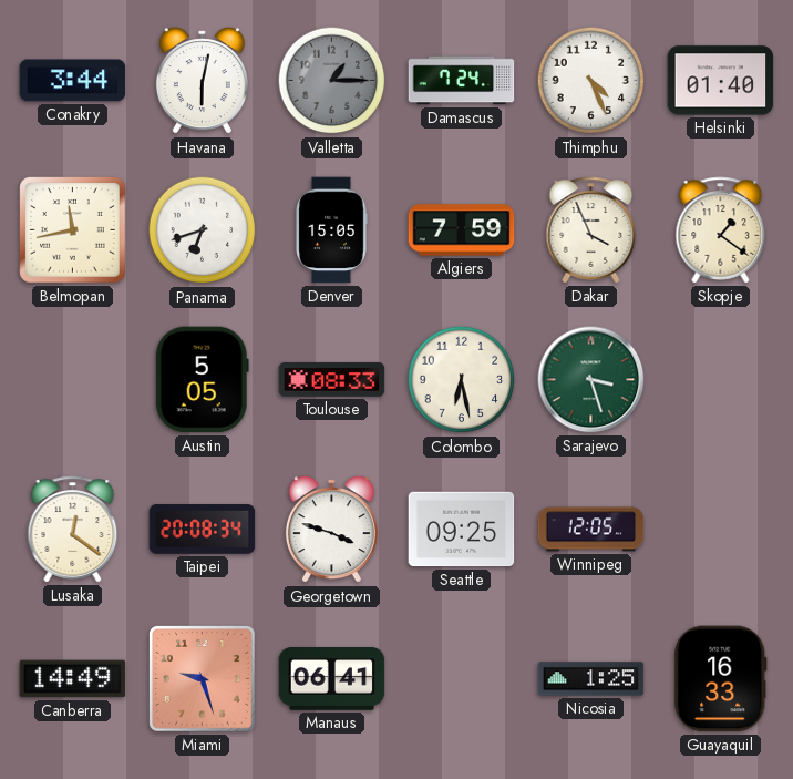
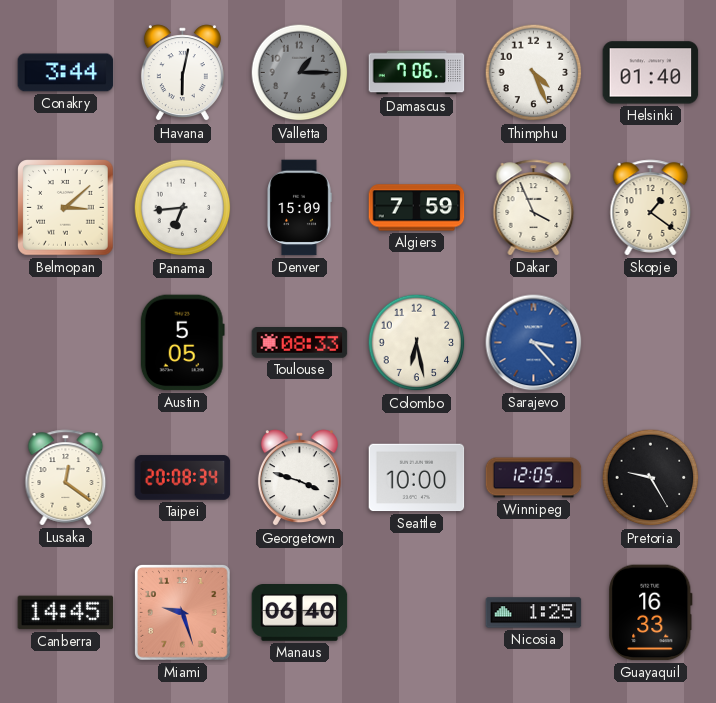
Damascus: 7:24 -> 7:06
Belmopan: 11:43 -> 3:08
Panama: 6:42 -> 6:44
Denver: 15:05 -> 15:09
Sarajevo: 3:27 -> 3:23
Sarajevo dial: green -> blue
Seattle: 09:25 -> 10:00
Pretoria: none -> 9:25
Canberra: 14:49 -> 14:45
Manaus: 06:41 -> 06:40
